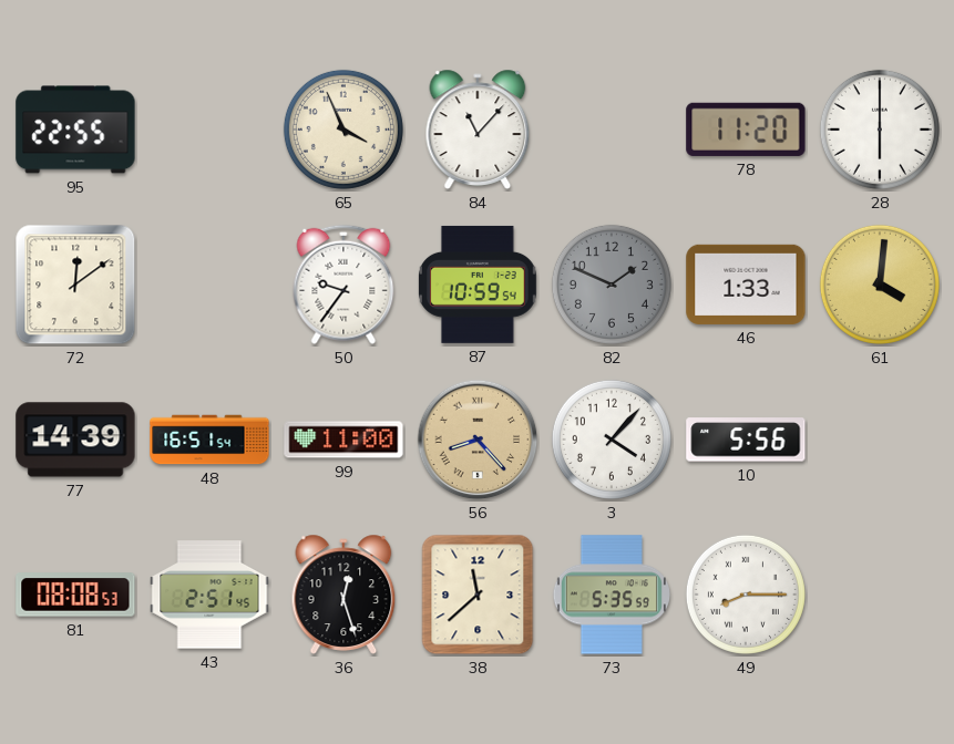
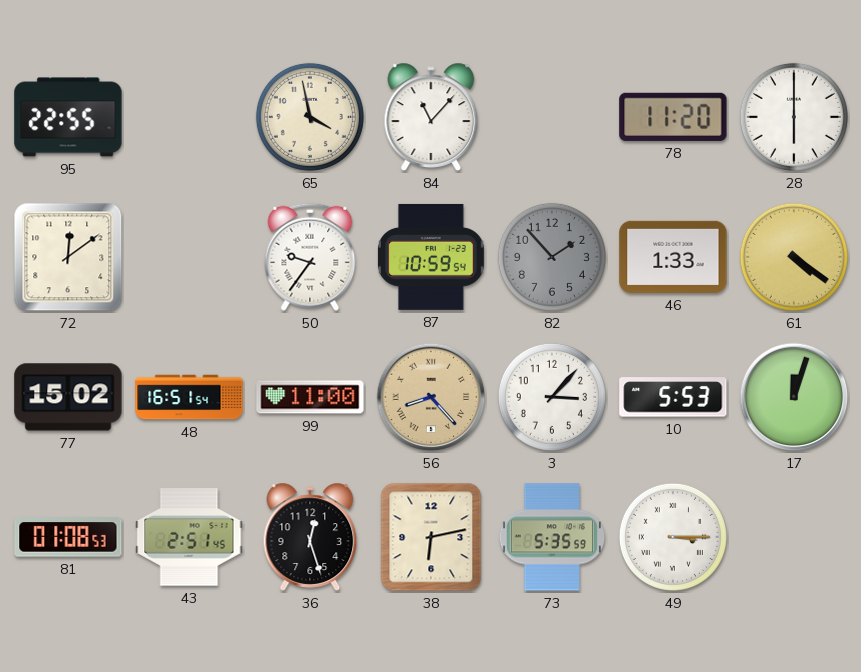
65: 3:56 -> 3:58
82: 1:49 -> 1:53
61: 4:01 -> 4:21
77: 14:39 -> 15:02
3: 4:07 -> 3:07
10: 5:56 -> 5:53
17: none -> 12:03
81: 08:08 -> 01:08
38: 11:38 -> 6:13
49: 8:15 -> 3:15
